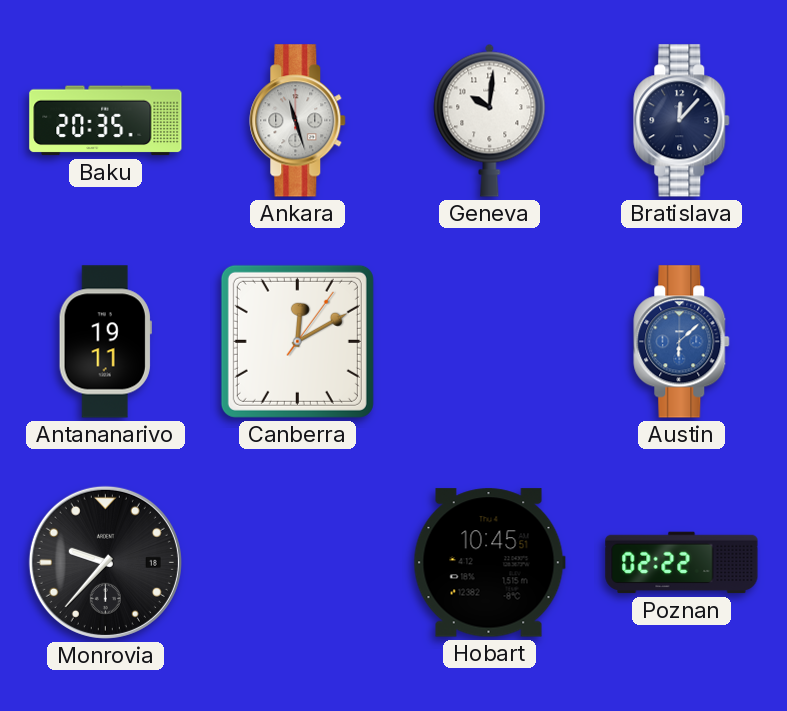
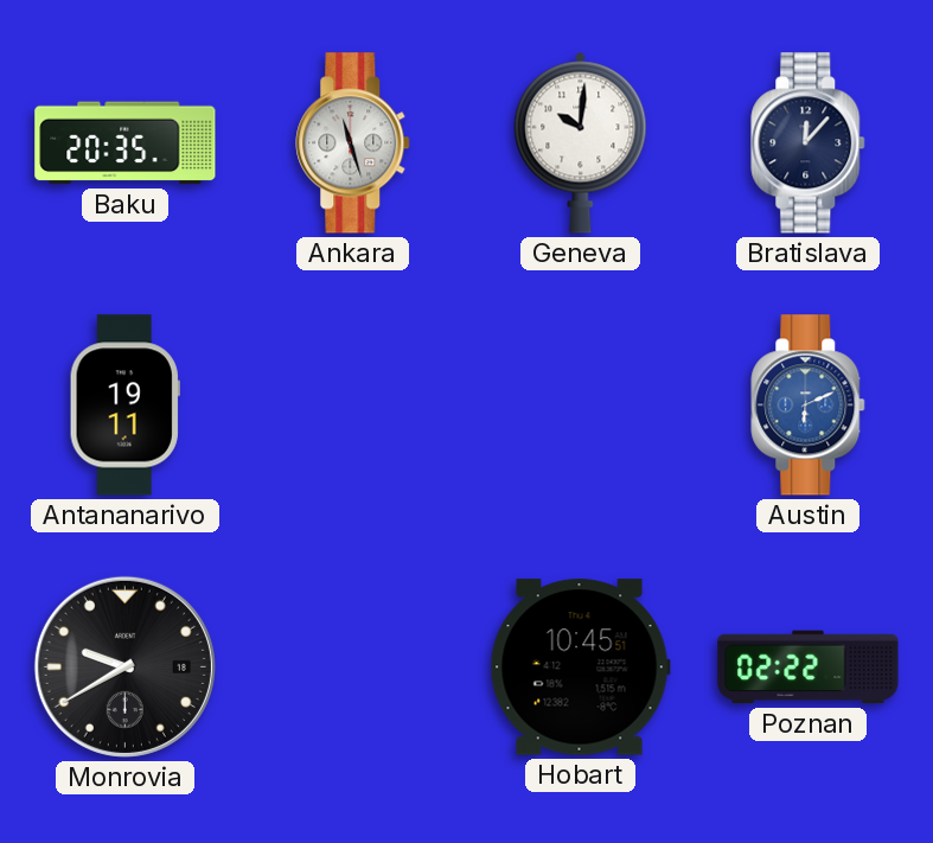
Canberra: 12:10 -> none
Austin: 6:08 -> 6:11
Monrovia: 9:37 -> 9:40
